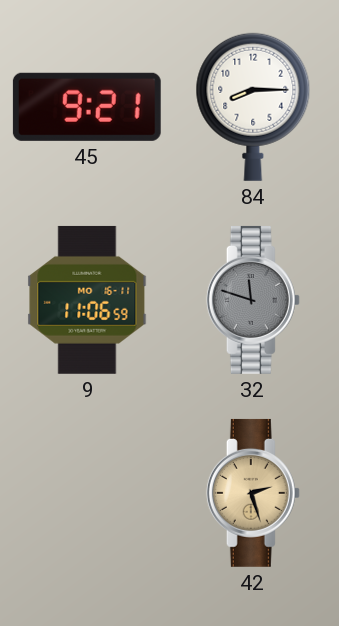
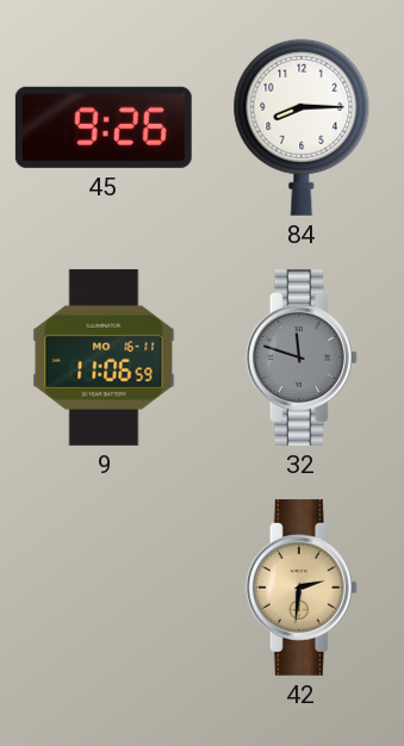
45: 9:21 -> 9:26
42: 2:27 -> 2:31
